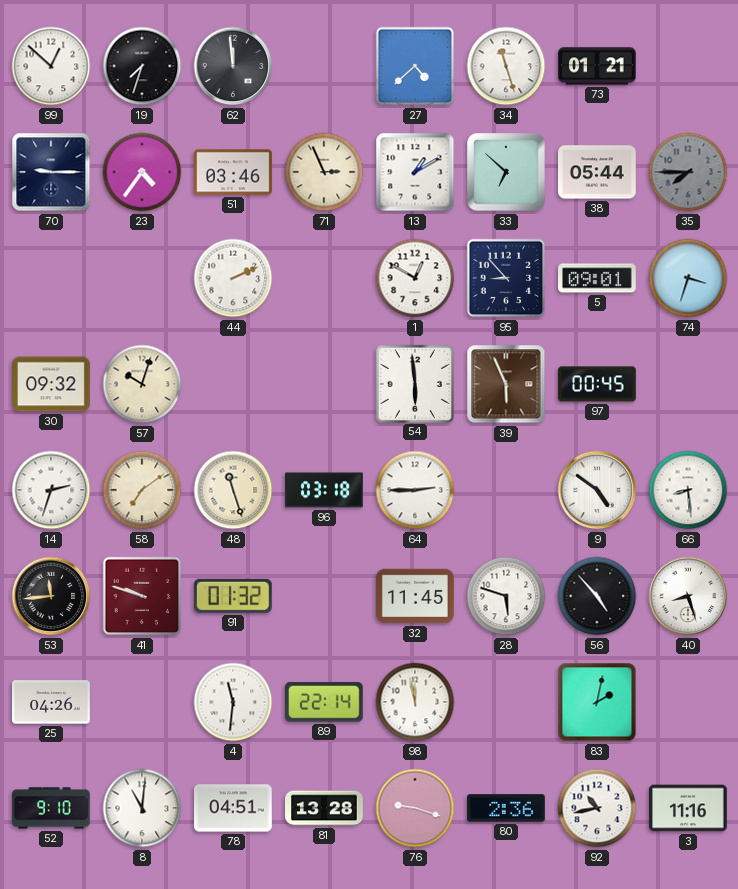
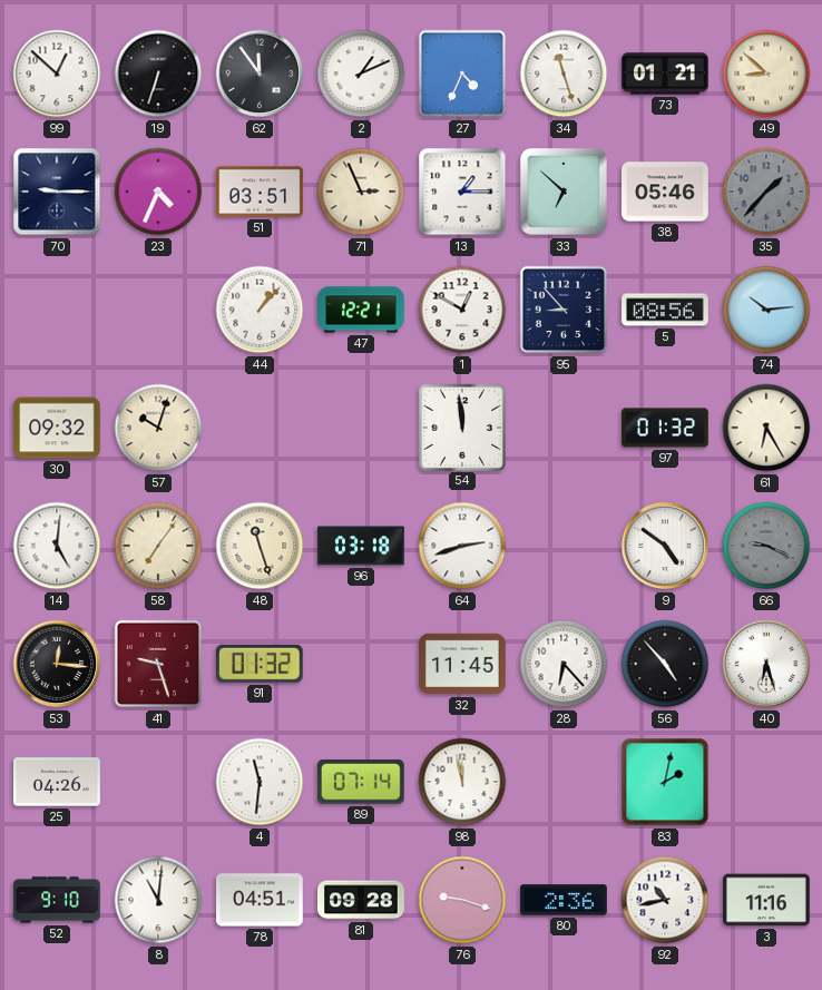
19: 7:33 -> 6:33
62: 11:59 -> 11:54
2: none -> 1:11
27: 4:38 -> 4:34
49: none -> 8:52
23: 4:36 -> 4:34
51: 03:46 -> 03:51
13: 1:10 -> 1:15
38: 05:44 -> 05:46
35: 7:45 -> 1:37
44: 2:11 -> 1:07
47: none -> 12:21
5: 09:01 -> 08:56
74: 3:33 -> 10:14
54: 5:59 -> 11:59
39: 5:56 -> none
97: 00:45 -> 01:32
61: none -> 6:25
14: 2:33 -> 5:01
58: 7:09 -> 7:06
64: 2:45 -> 2:42
66: 8:29 -> 9:19
66 dial: white -> grey
53: 11:44 -> 12:16
41: 9:48 -> 9:27
28: 5:48 -> 6:23
40: 8:27 -> 6:27
89: 22:14 -> 07:14
81: 13:28 -> 09:28
